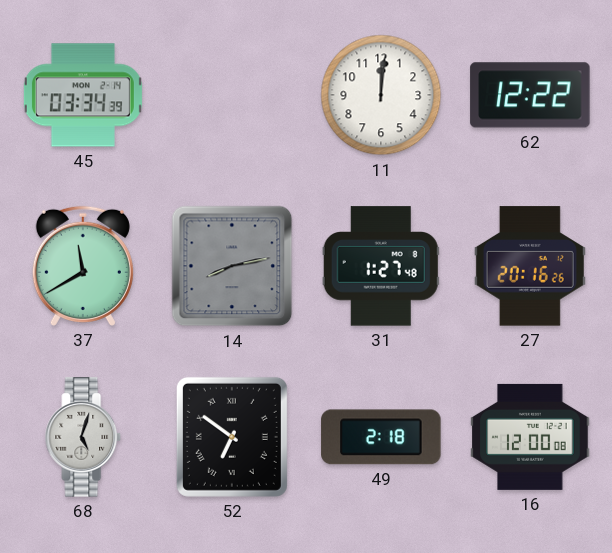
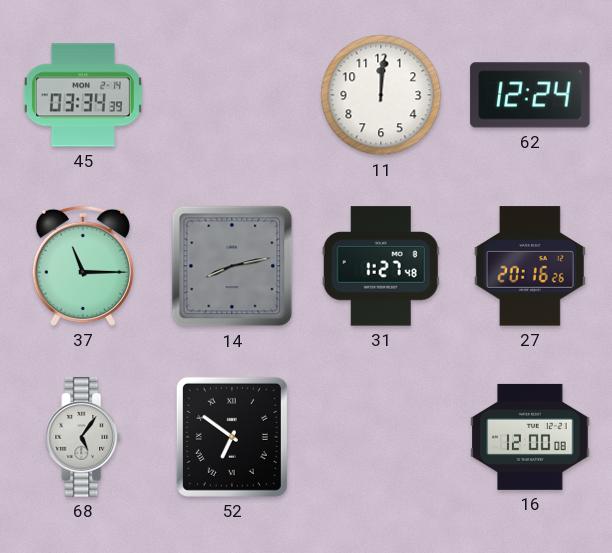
62: 12:22 -> 12:24
37: 11:40 -> 11:15
68: 5:03 -> 5:06
49: 2:18 -> none
